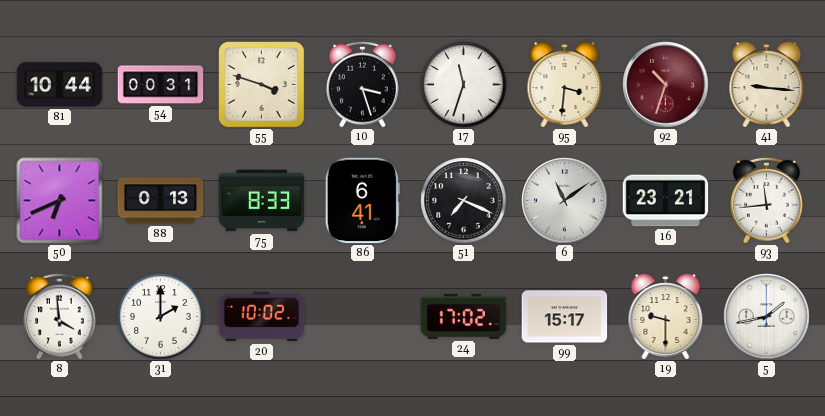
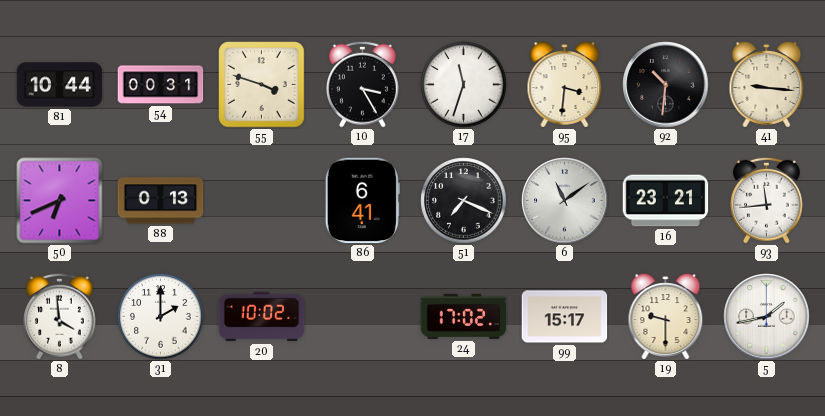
10: 3:27 -> 3:25
92: 10:33 -> 10:31
92 dial: burgundy -> black
75: 8:33 -> none
